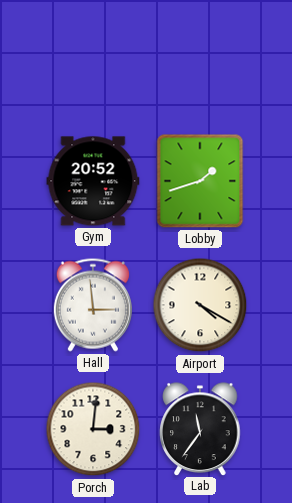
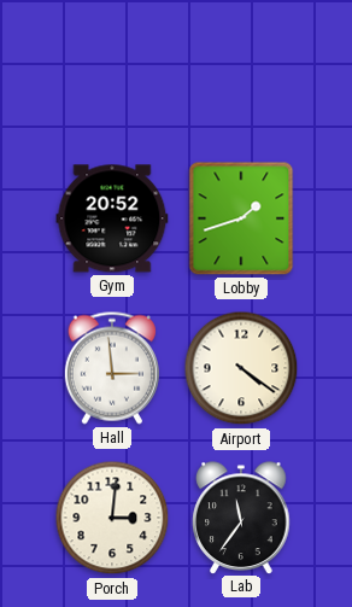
Airport: 4:20 -> 4:21
